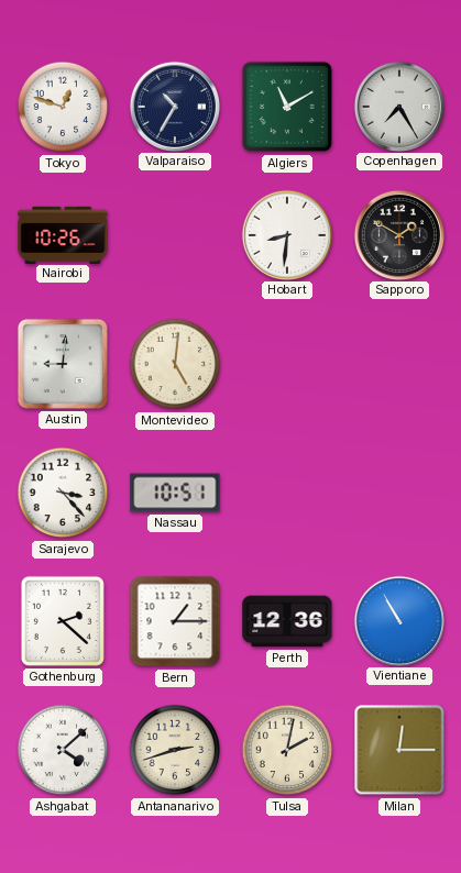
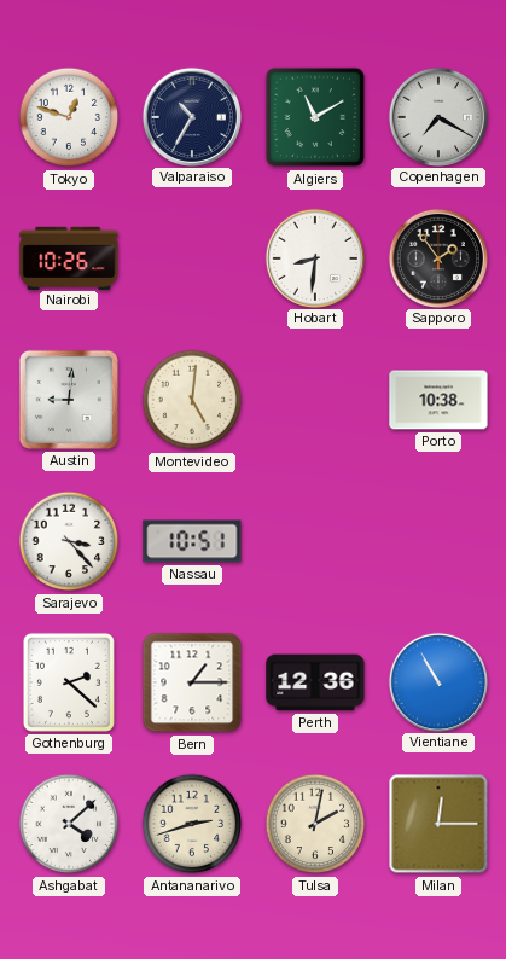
Copenhagen: 7:25 -> 7:20
Sapporo: 1:50 -> 1:54
Porto: none -> 10:38
